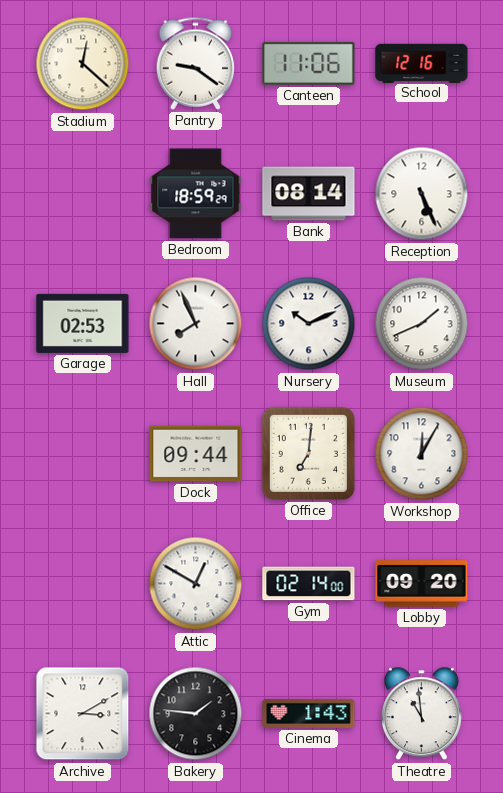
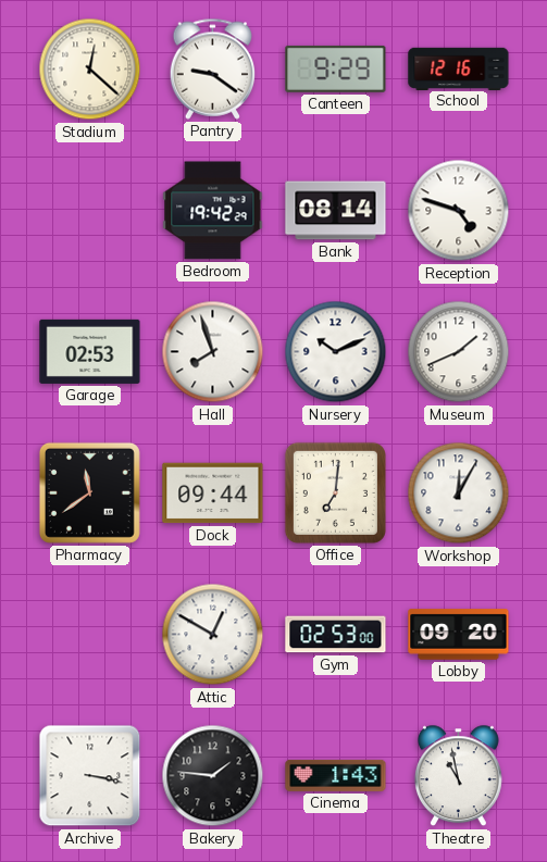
Canteen: 11:06 -> 9:29
Bedroom: 18:59 -> 19:42
Reception: 5:26 -> 4:48
Hall: 7:56 -> 7:57
Pharmacy: none -> 11:39
Gym: 02:14 -> 02:53
Archive: 3:10 -> 3:17
Theatre: 10:59 -> 10:58
